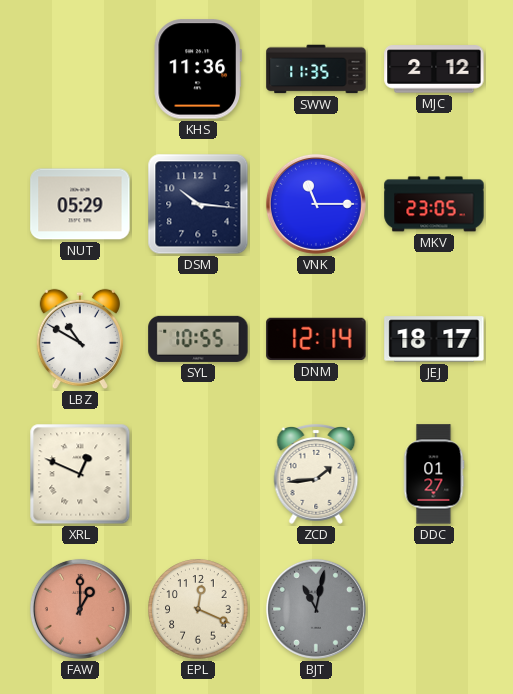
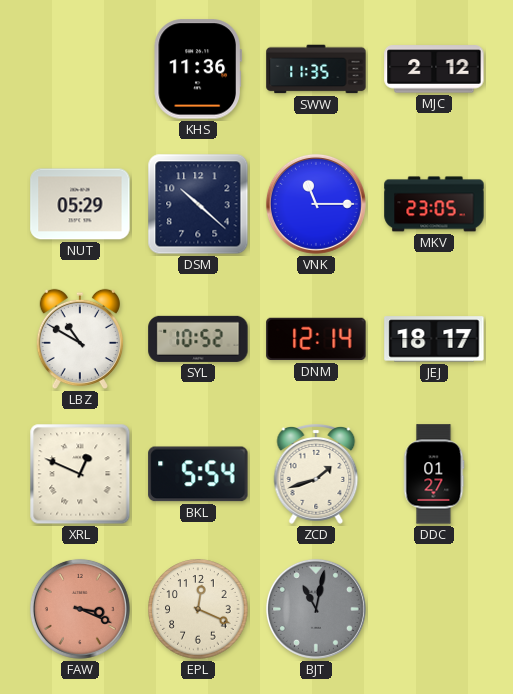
DSM: 10:16 -> 10:22
SYL: 10:55 -> 10:52
BKL: none -> 5:54
ZCD: 1:44 -> 1:42
FAW: 1:00 -> 3:19
